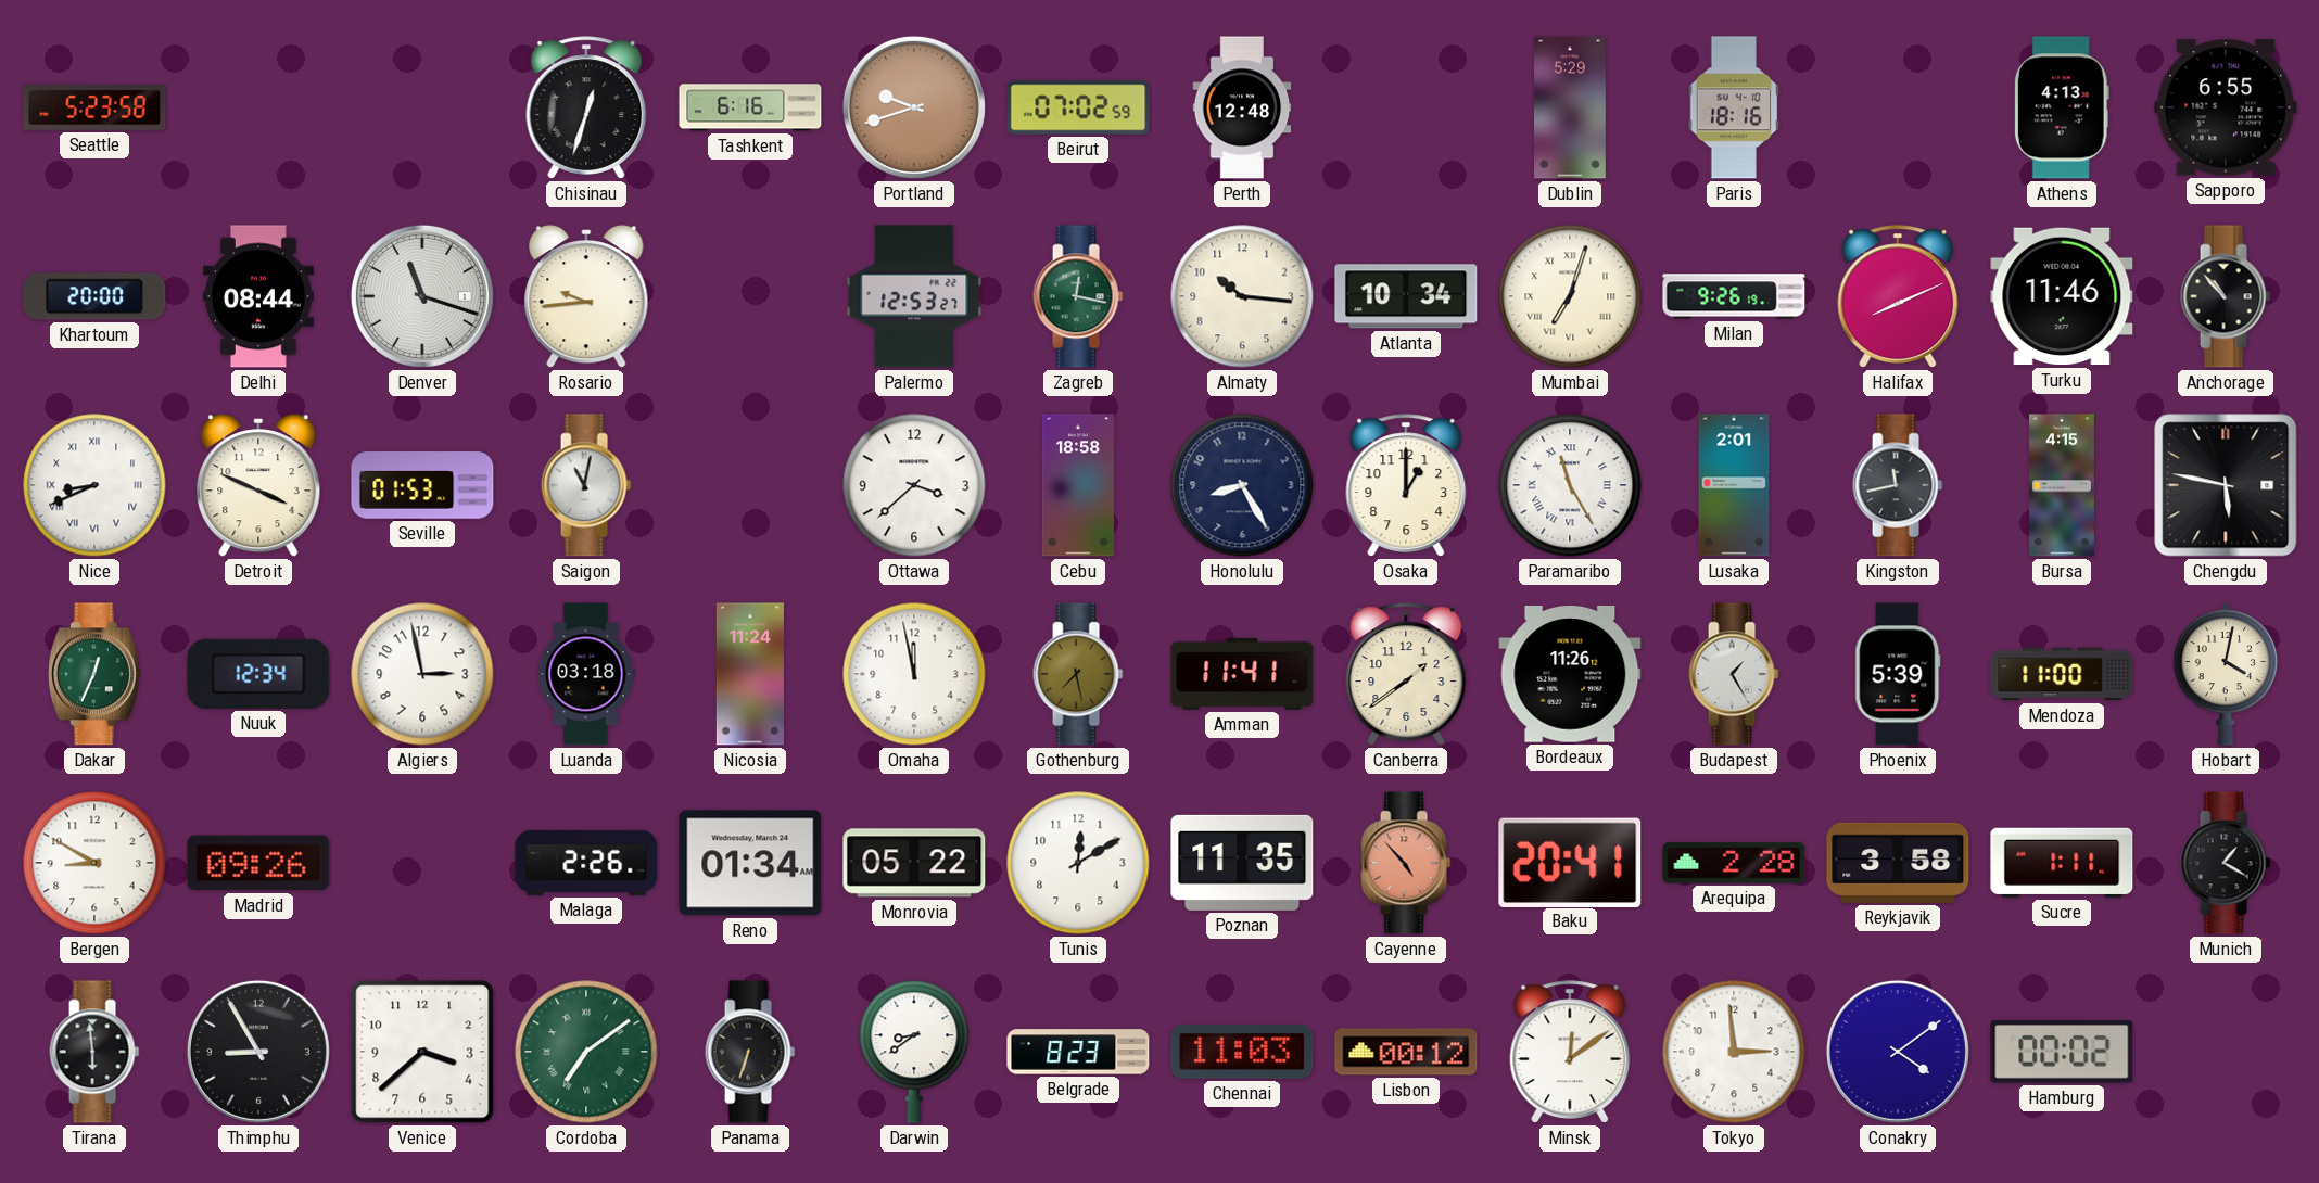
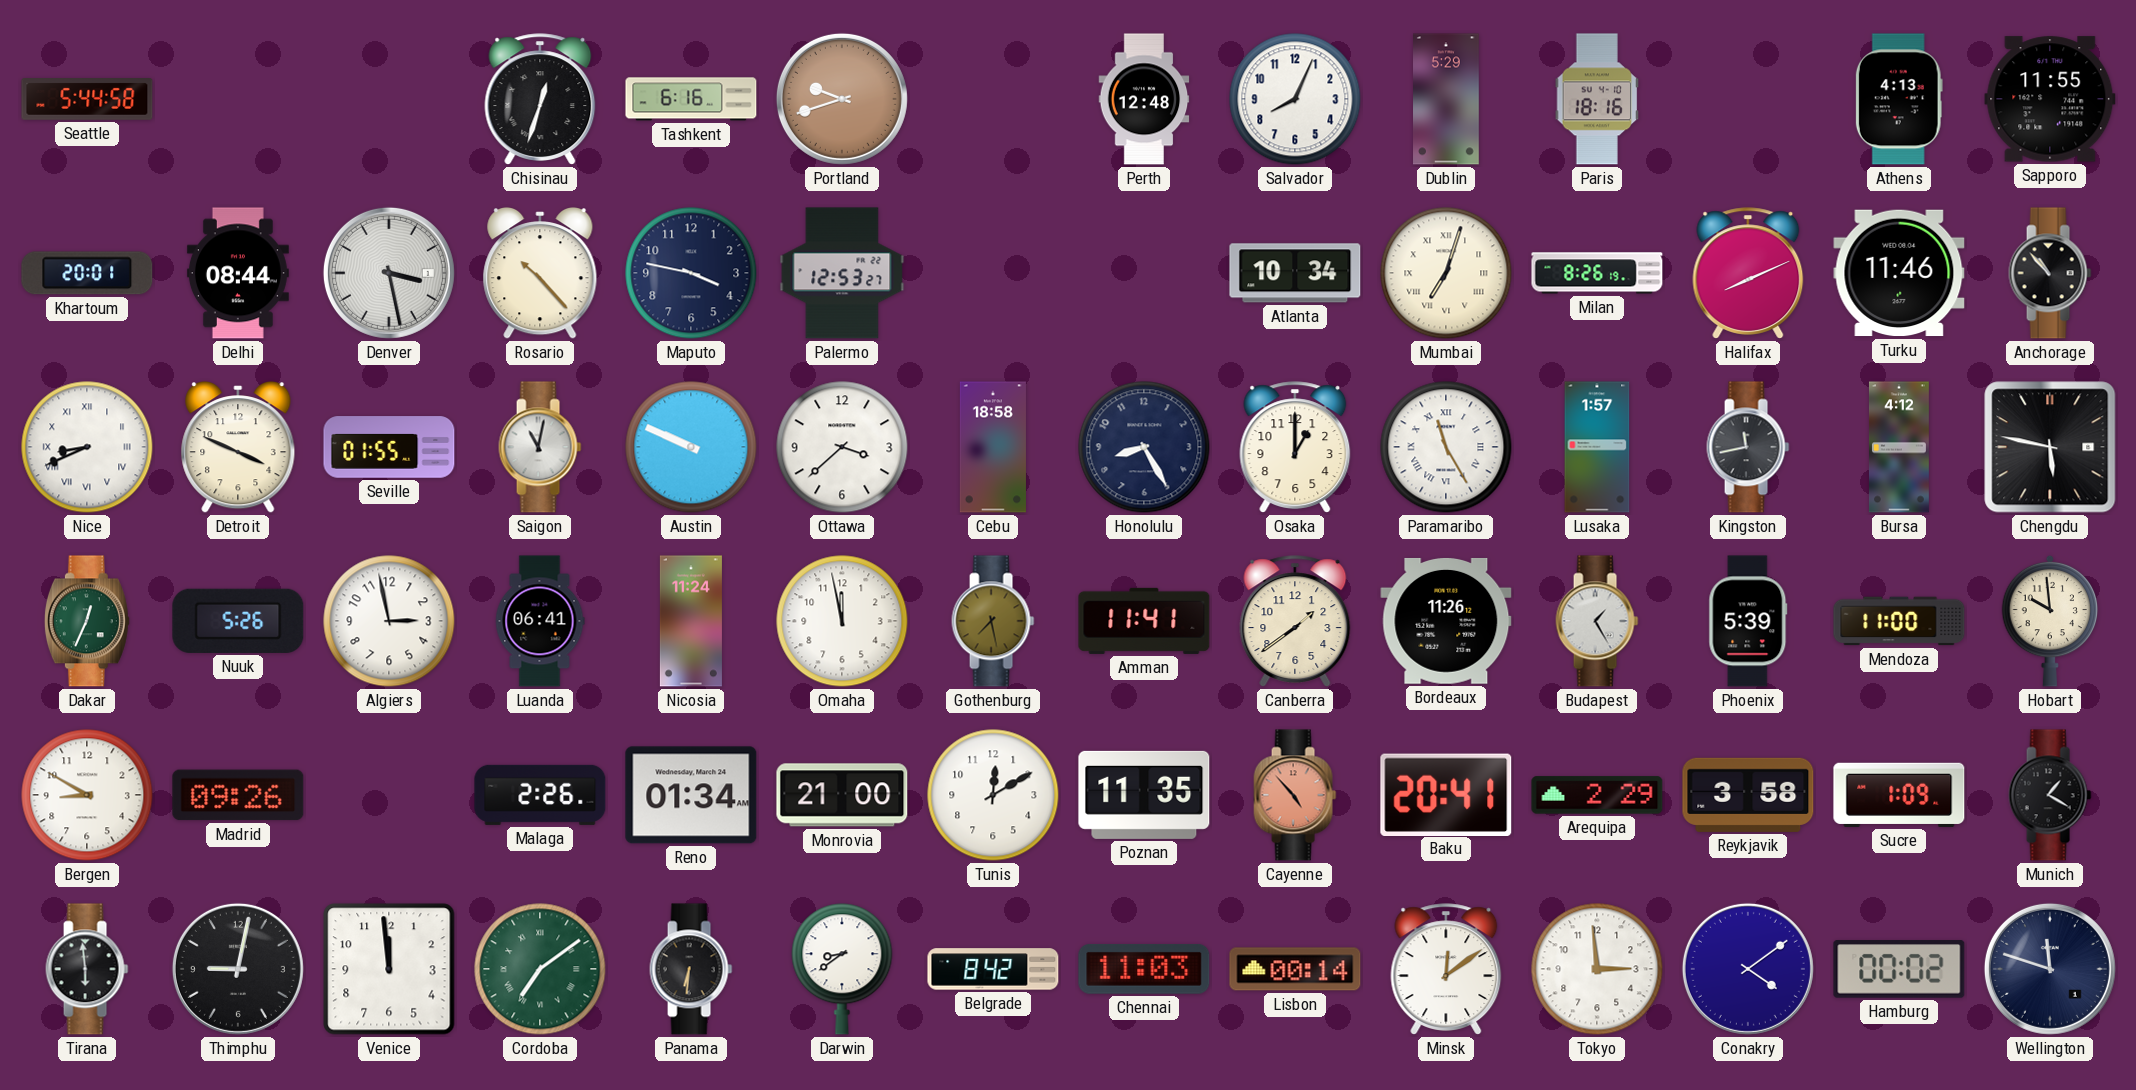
Seattle: 5:23 -> 5:44
Beirut: 07:02 -> none
Salvador: none -> 8:04
Sapporo: 6:55 -> 11:55
Khartoum: 20:00 -> 20:01
Denver: 11:18 -> 3:28
Rosario: 9:44 -> 10:23
Maputo: none -> 3:47
Zagreb: 12:17 -> none
Almaty: 10:16 -> none
Milan: 9:26 -> 8:26
Seville: 01:53 -> 01:55
Austin: none -> 9:49
Lusaka: 2:01 -> 1:57
Bursa: 4:15 -> 4:12
Nuuk: 12:34 -> 5:26
Luanda: 03:18 -> 06:41
Hobart: 4:02 -> 9:59
Monrovia: 05:22 -> 21:00
Arequipa: 2:28 -> 2:29
Sucre: 1:11 -> 1:09
Thimphu: 8:55 -> 9:02
Venice: 3:38 -> 11:59
Panama: 6:33 -> 6:31
Belgrade: 8:23 -> 8:42
Lisbon: 00:12 -> 00:14
Wellington: none -> 11:48
